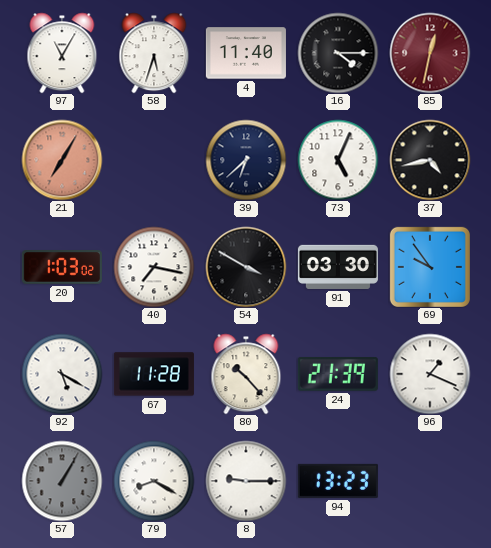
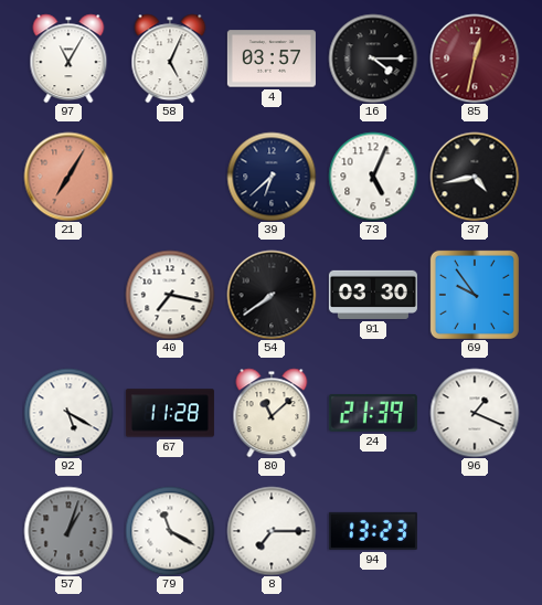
58: 5:33 -> 5:04
4: 11:40 -> 03:57
20: 1:03 -> none
54: 3:50 -> 7:39
80: 10:23 -> 11:08
57: 1:05 -> 1:03
79: 8:20 -> 11:20
8: 9:15 -> 7:15
